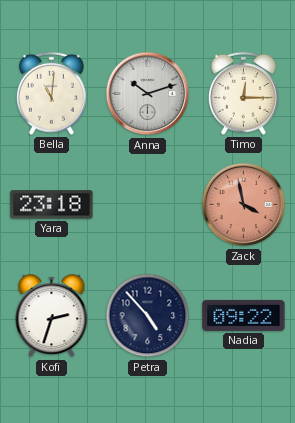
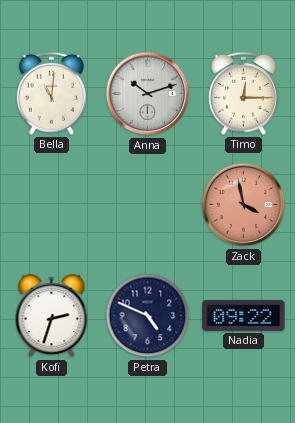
Yara: 23:18 -> none
Petra: 4:53 -> 4:49
